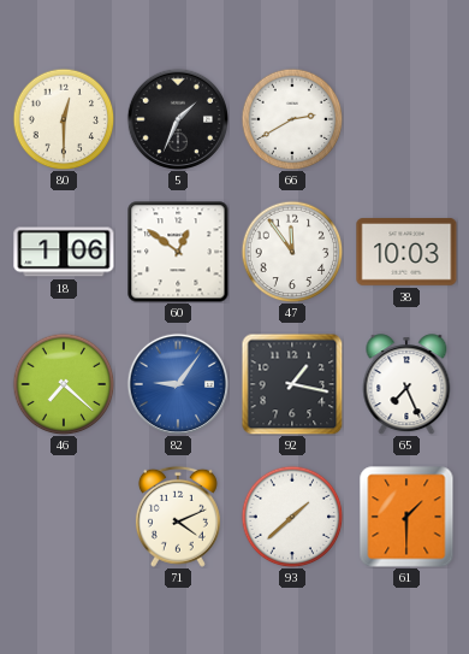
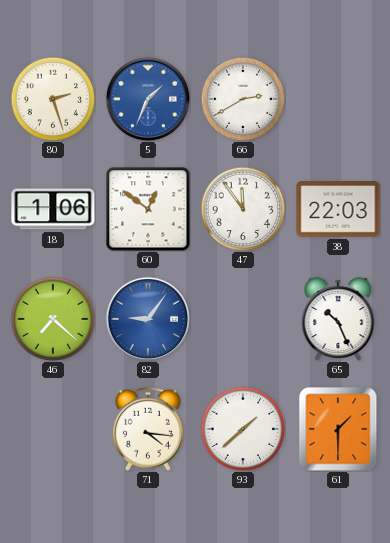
80: 12:30 -> 2:27
5 dial: black -> blue
38: 10:03 -> 22:03
92: 1:17 -> none
65: 7:26 -> 10:26
71: 4:11 -> 4:16
